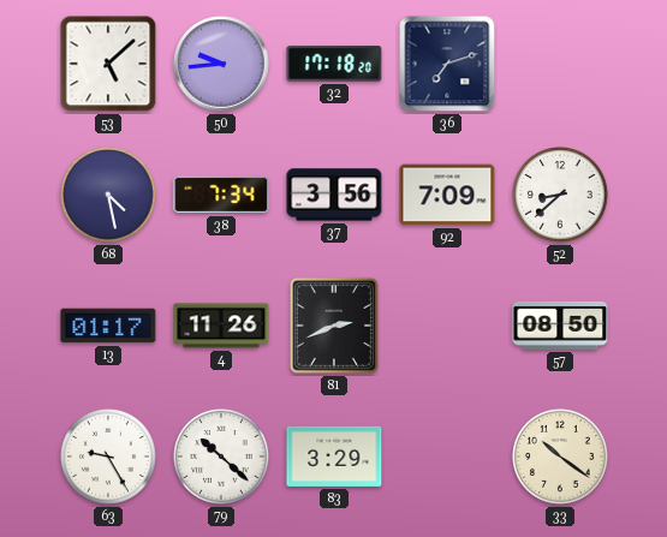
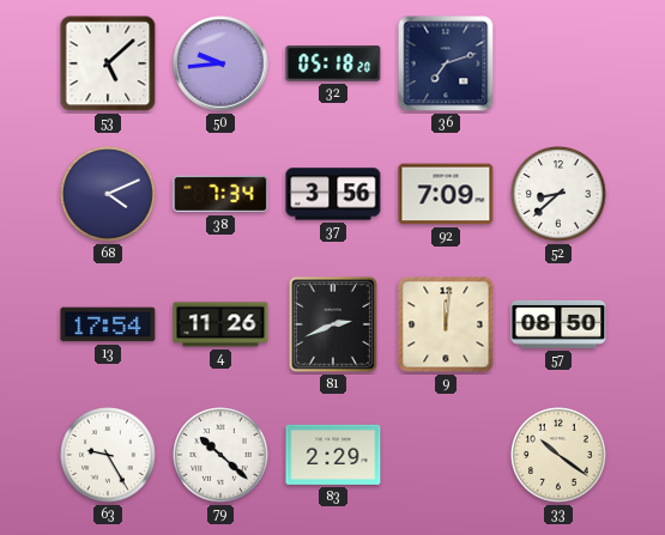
32: 17:18 -> 05:18
68: 4:28 -> 4:11
13: 01:17 -> 17:54
9: none -> 12:01
83: 3:29 -> 2:29
